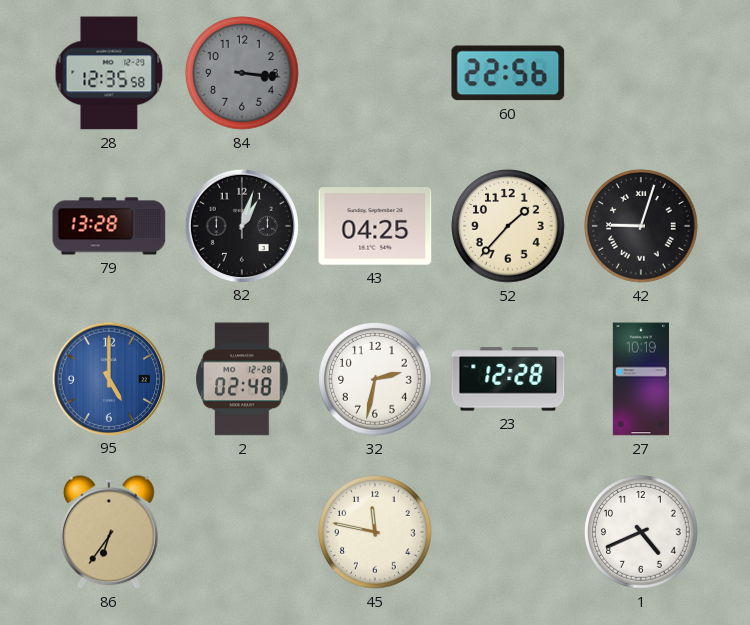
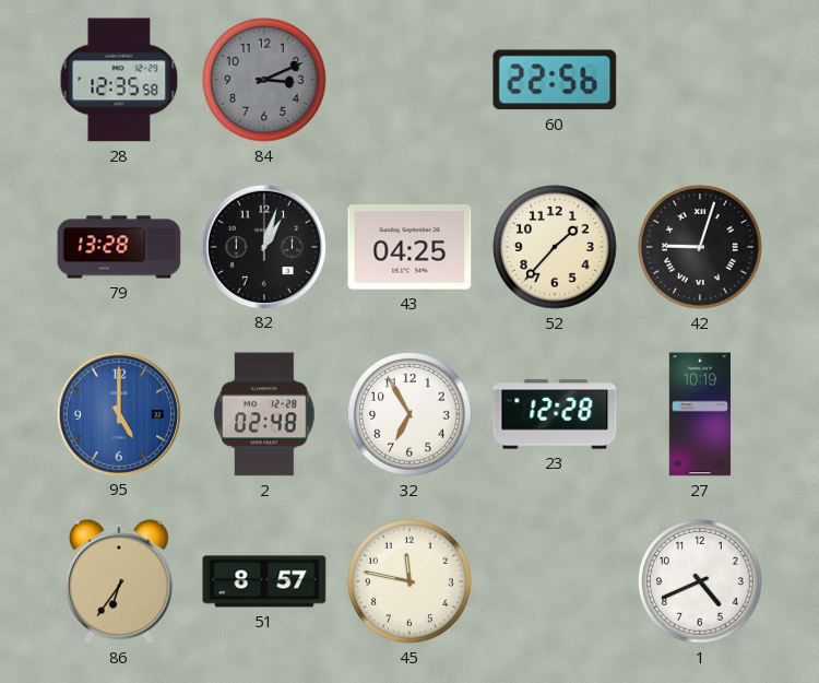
84: 3:16 -> 3:11
32: 2:32 -> 6:55
51: none -> 8:57
